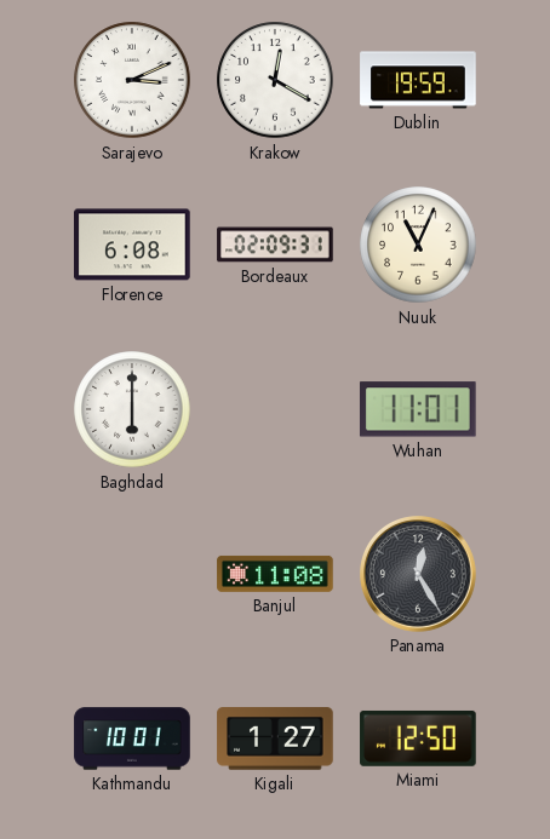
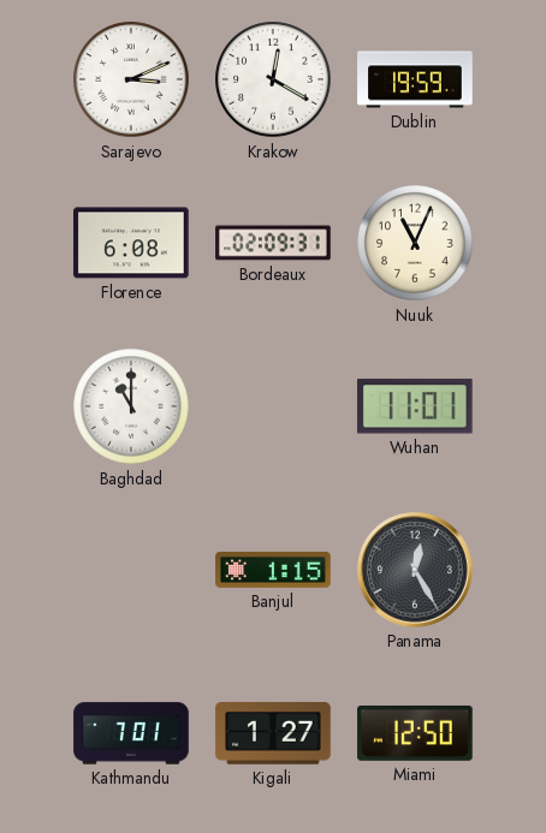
Baghdad: 6:00 -> 11:00
Banjul: 11:08 -> 1:15
Kathmandu: 10:01 -> 7:01
